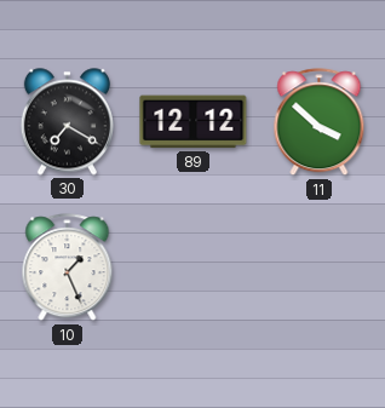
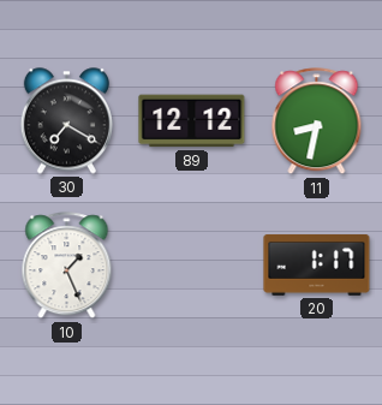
11: 3:52 -> 8:32
20: none -> 1:17
